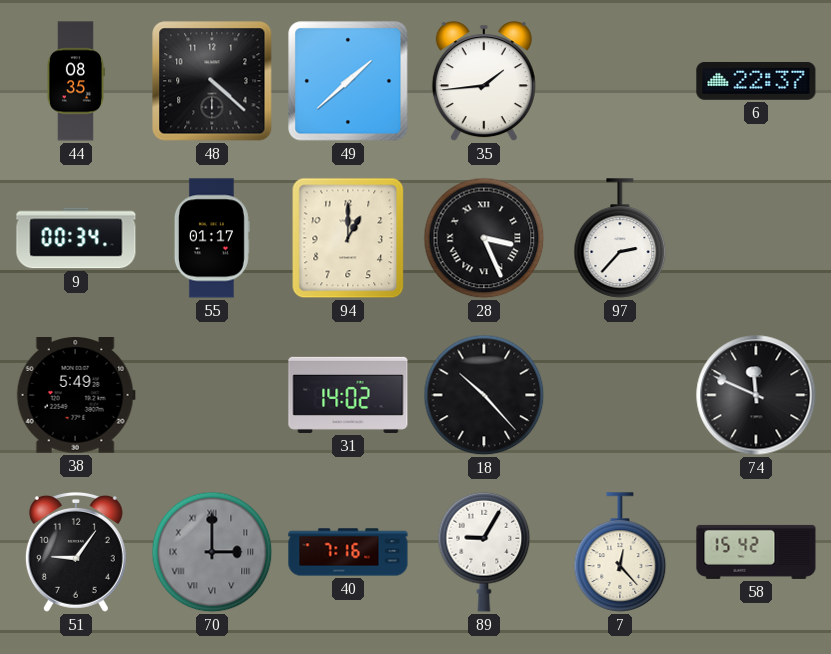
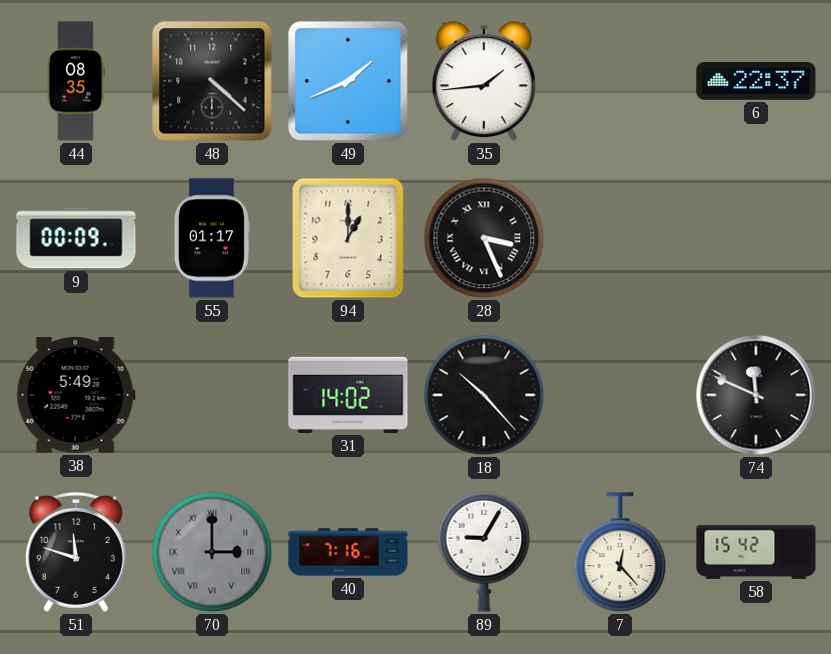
49: 1:38 -> 1:41
9: 00:34 -> 00:09
97: 2:37 -> none
51: 9:06 -> 11:48
